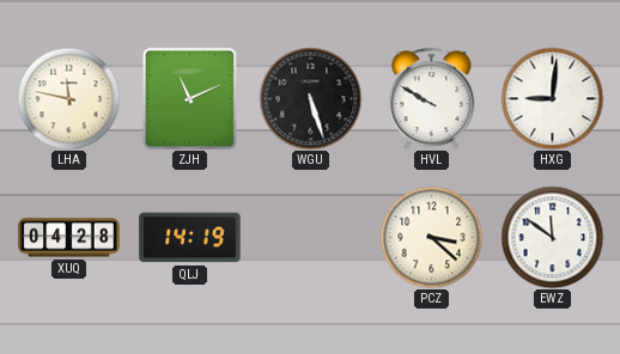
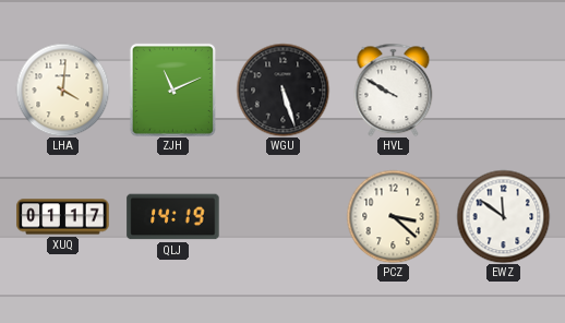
LHA: 11:47 -> 4:01
HXG: 9:01 -> none
XUQ: 04:28 -> 01:17
